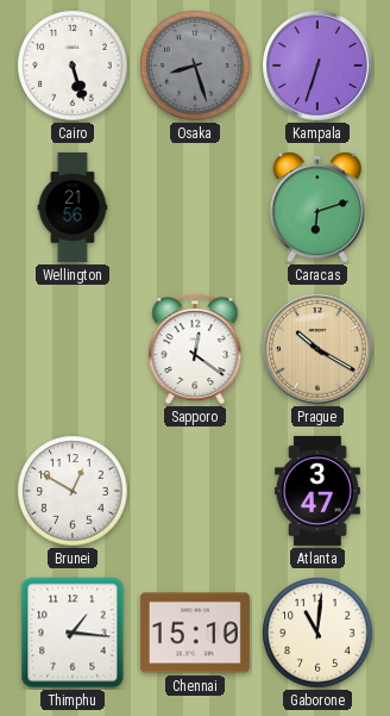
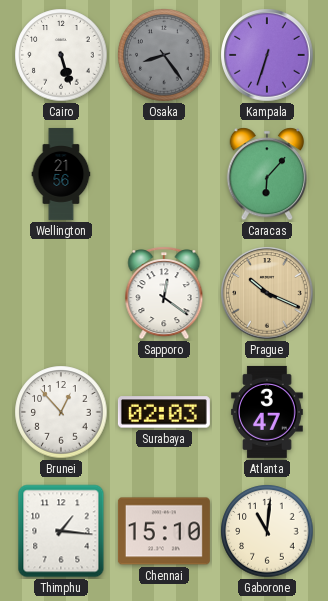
Osaka: 8:27 -> 8:24
Caracas: 6:12 -> 6:07
Prague: 10:20 -> 10:19
Brunei: 12:50 -> 12:53
Surabaya: none -> 02:03
